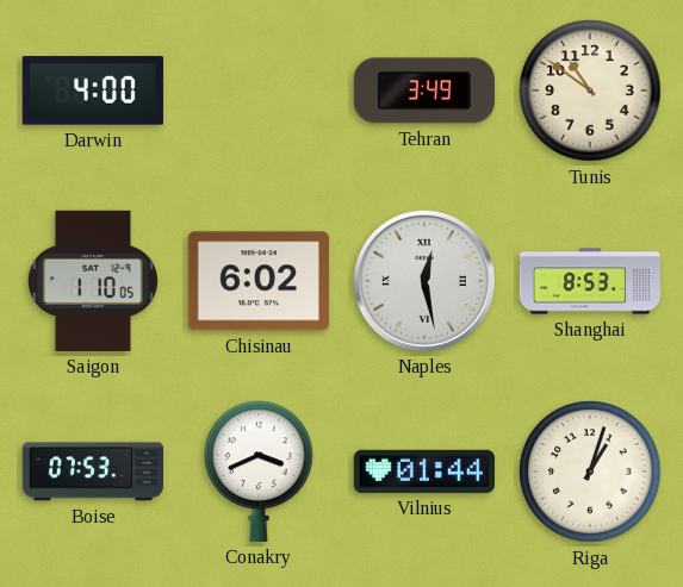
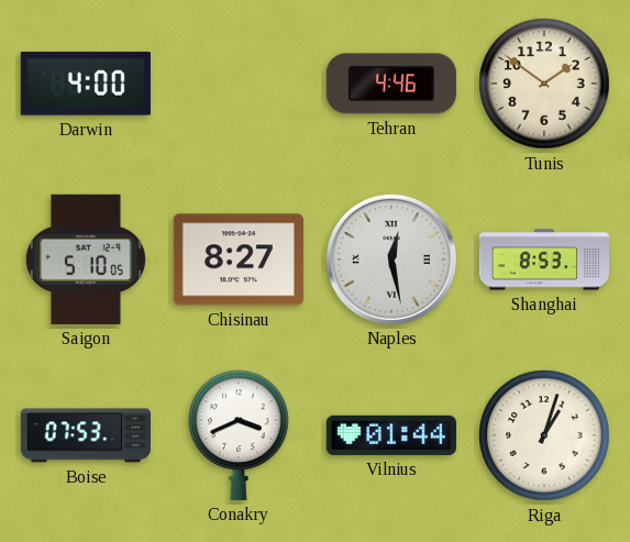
Tehran: 3:49 -> 4:46
Tunis: 10:51 -> 1:51
Saigon: 1:10 -> 5:10
Chisinau: 6:02 -> 8:27
